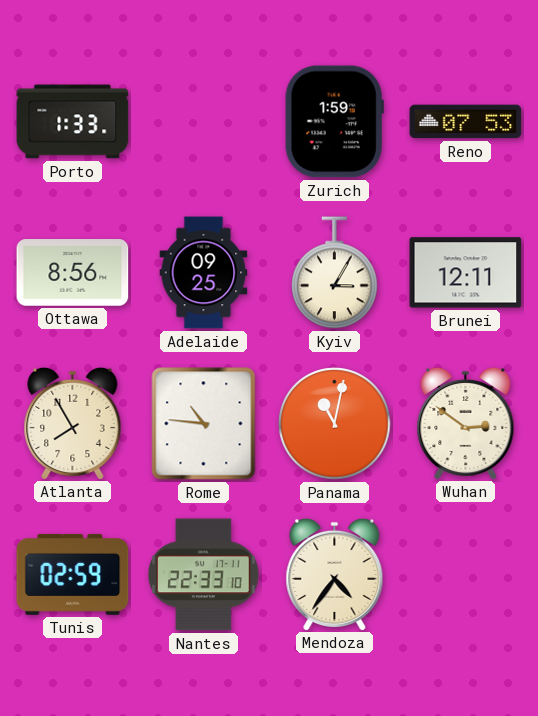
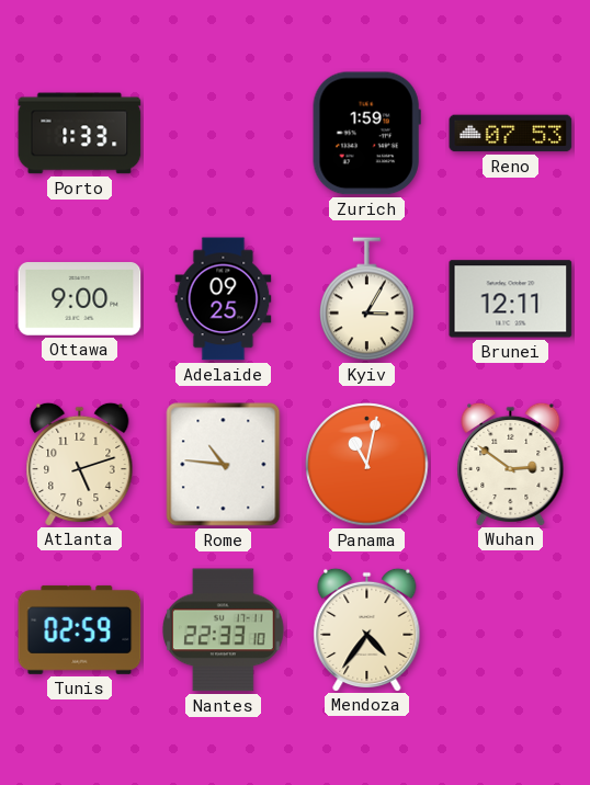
Ottawa: 8:56 -> 9:00
Atlanta: 7:55 -> 5:12
